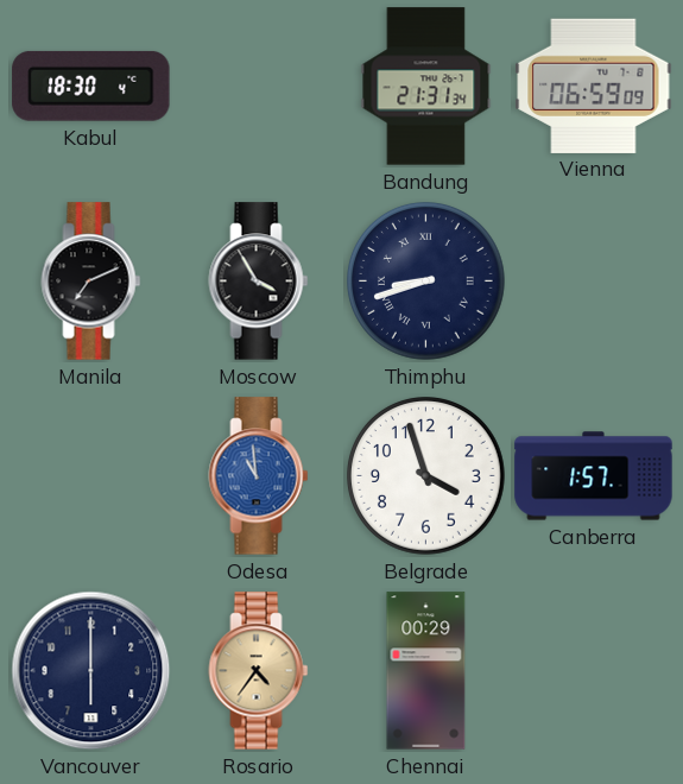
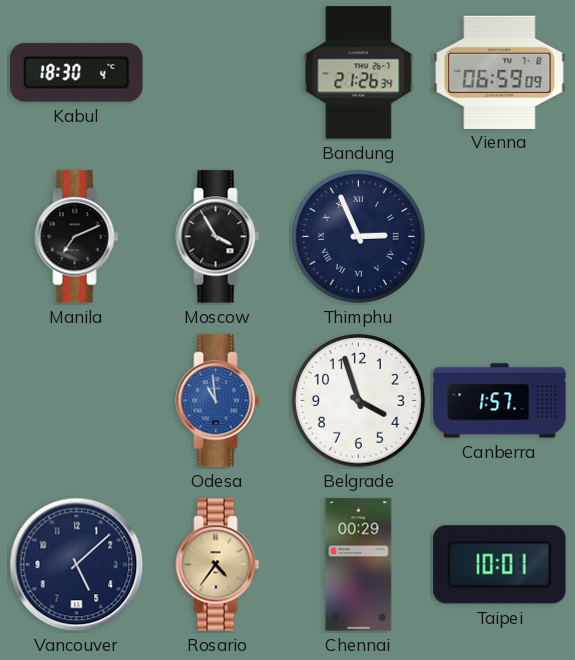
Bandung: 21:31 -> 21:26
Thimphu: 8:42 -> 2:56
Vancouver: 6:00 -> 5:08
Taipei: none -> 10:01
